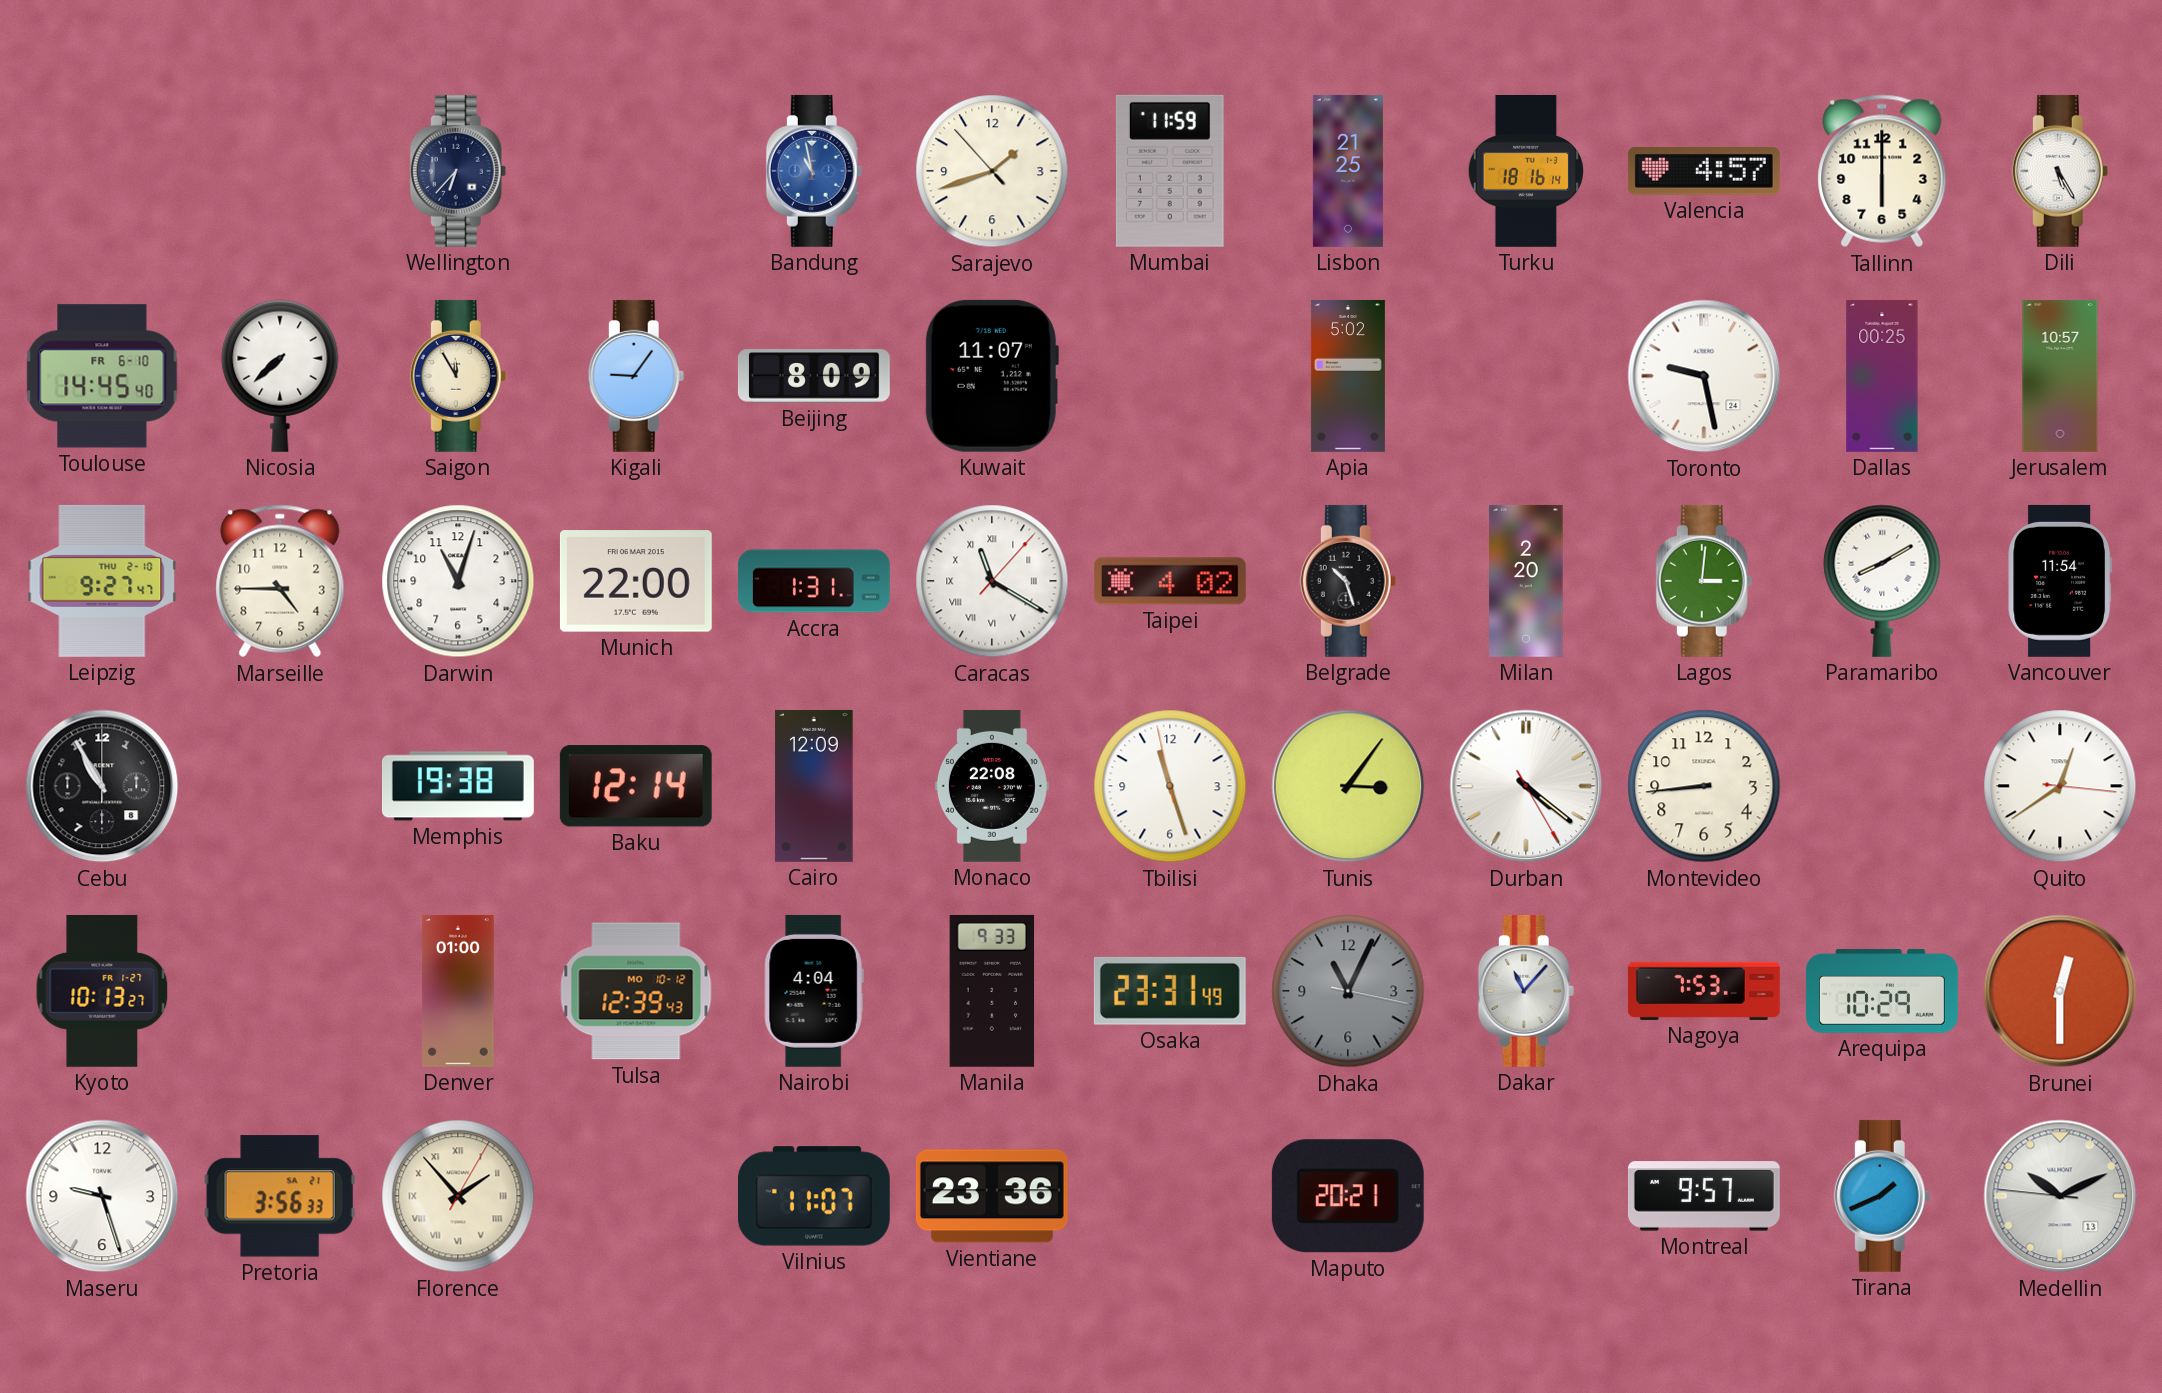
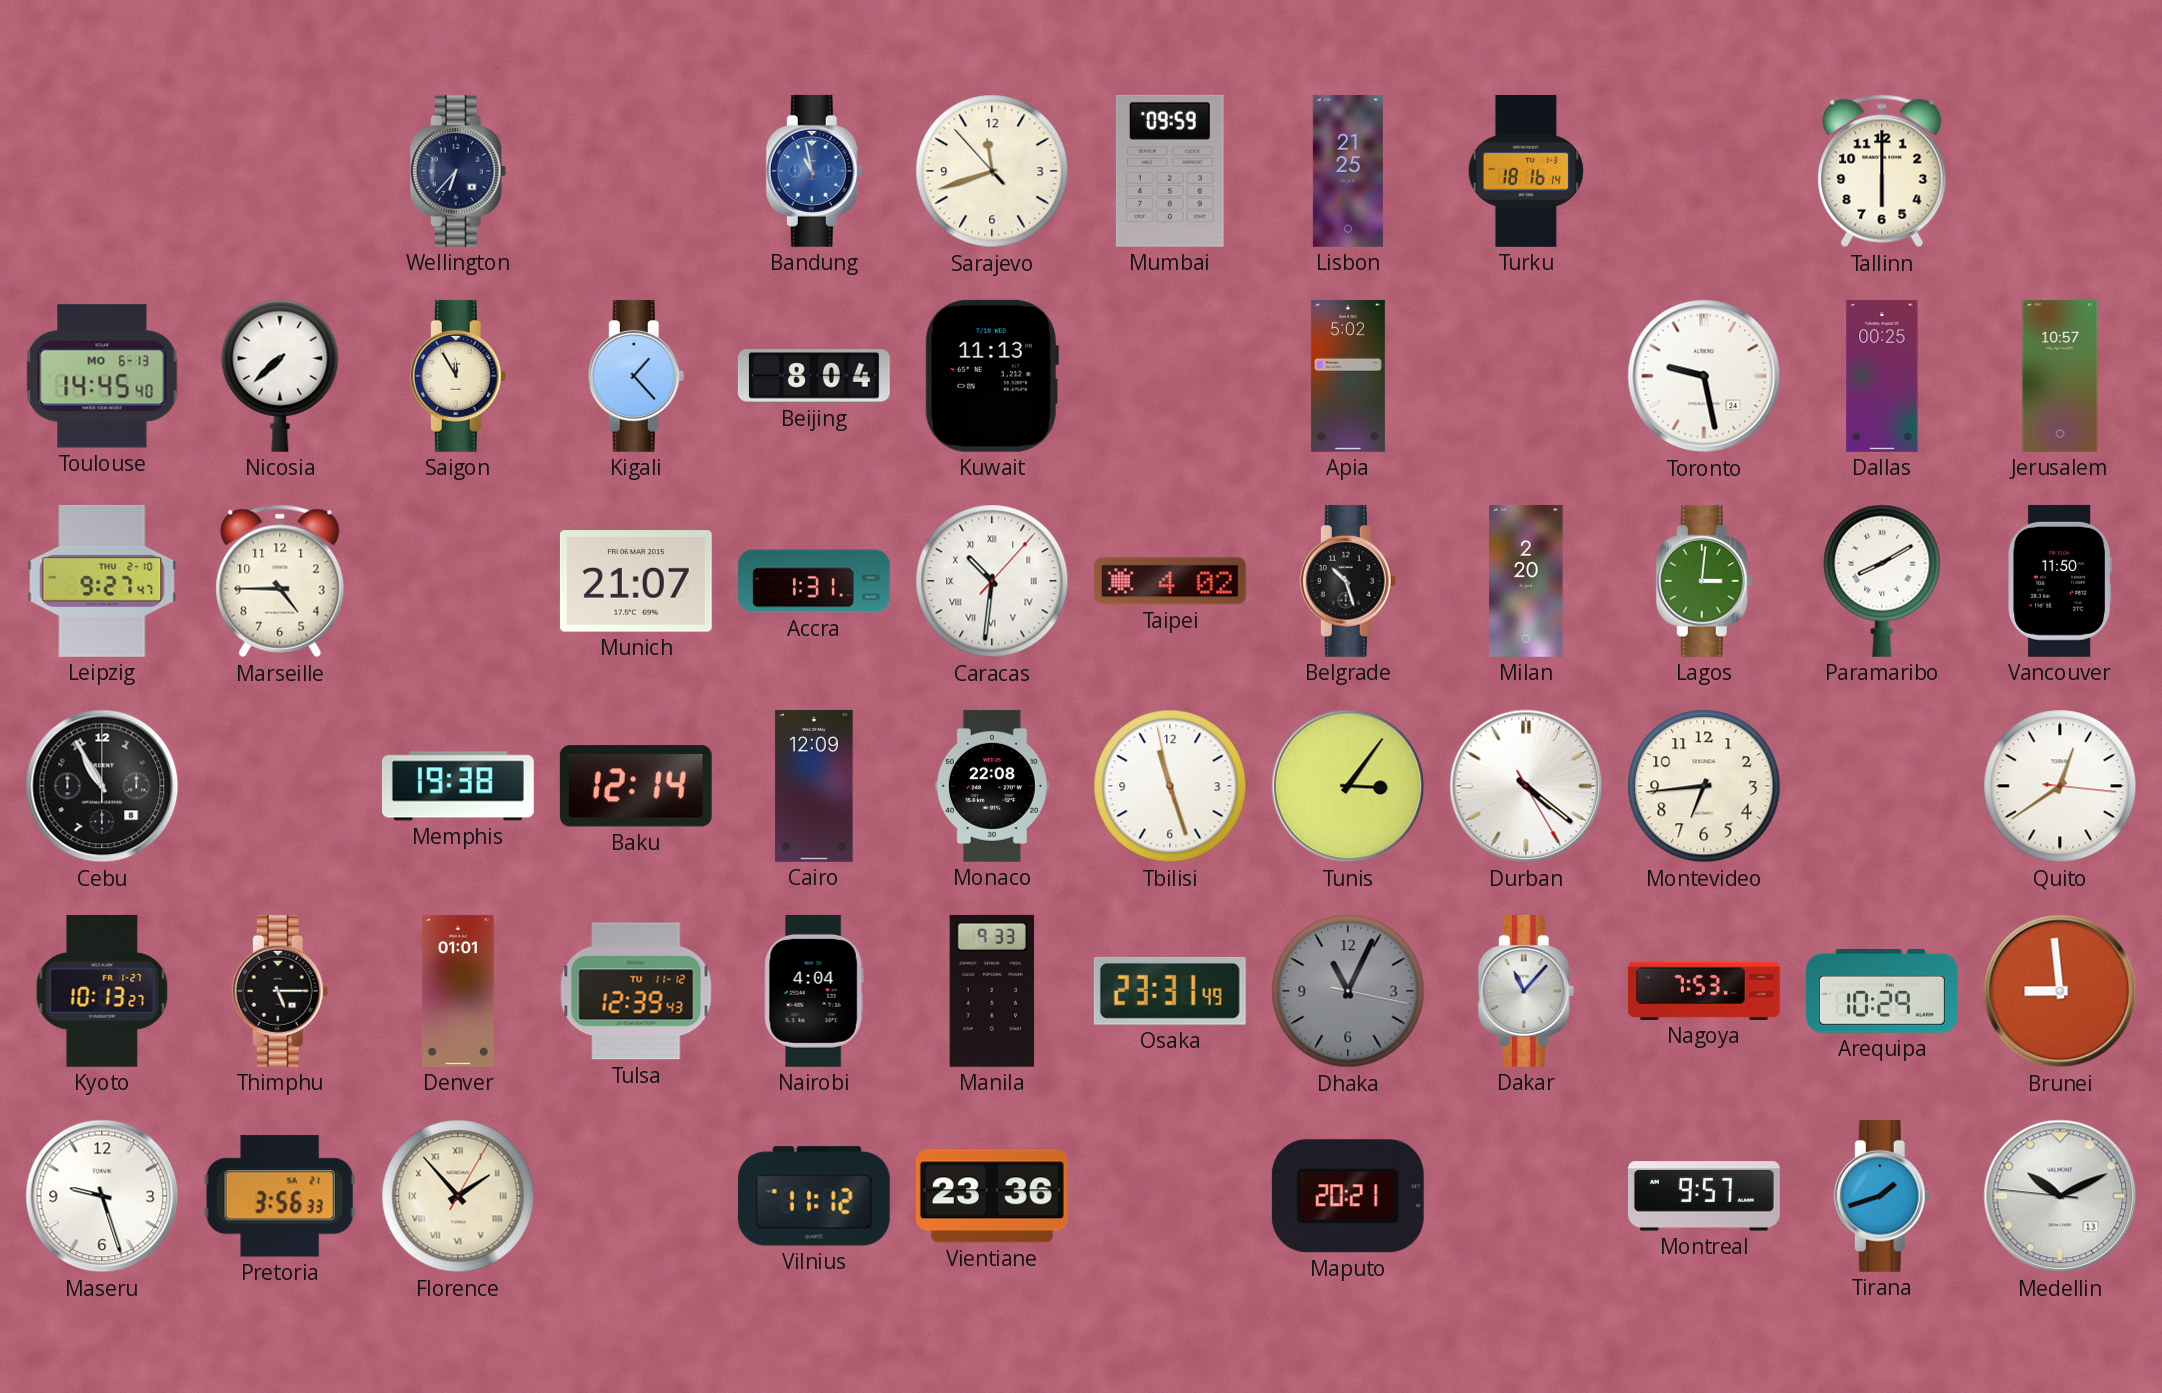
Sarajevo: 1:41 -> 11:41
Mumbai: 11:59 -> 09:59
Valencia: 4:57 -> none
Dili: 5:25 -> none
Toulouse date: FR 6-10 -> MO 6-13
Kigali: 9:06 -> 1:23
Beijing: 8:09 -> 8:04
Kuwait: 11:07 -> 11:13
Darwin: 11:03 -> none
Munich: 22:00 -> 21:07
Caracas: 11:20 -> 10:31
Vancouver: 11:54 -> 11:50
Montevideo: 8:44 -> 6:44
Thimphu: none -> 5:15
Denver: 01:00 -> 01:01
Tulsa date: MO 10-12 -> TU 11-12
Brunei: 12:30 -> 8:59
Vilnius: 11:07 -> 11:12
Tirana: 1:41 -> 1:42
